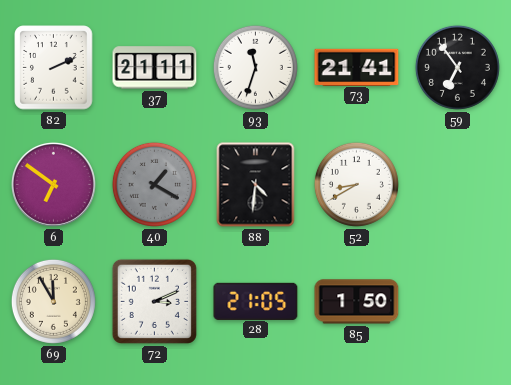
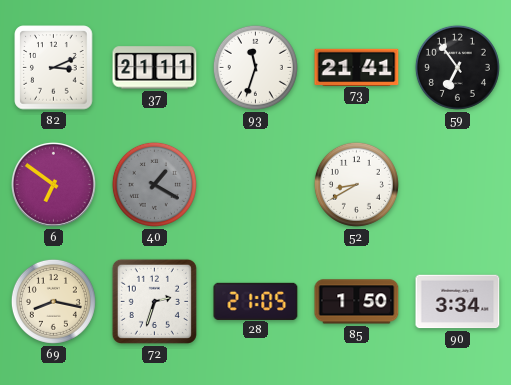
82: 2:11 -> 3:11
88: 4:31 -> none
69: 11:55 -> 8:17
72: 3:11 -> 2:33
90: none -> 3:34
